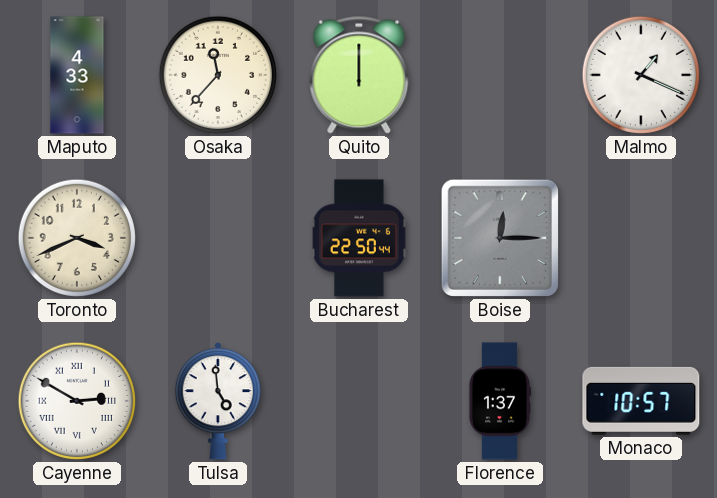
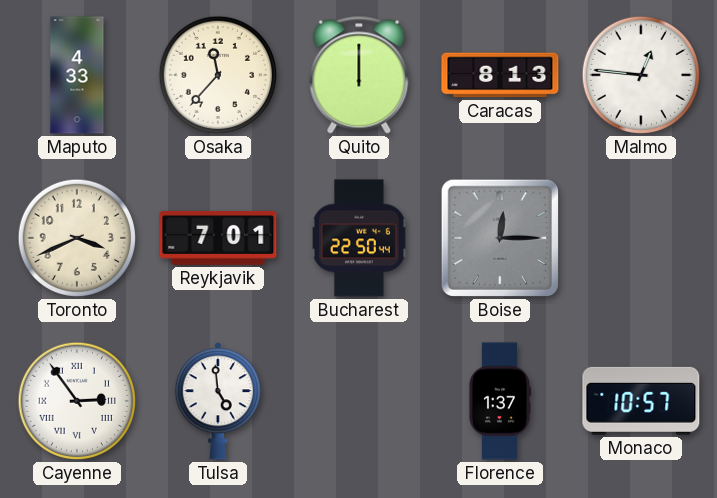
Caracas: none -> 8:13
Malmo: 1:19 -> 12:46
Reykjavik: none -> 7:01
Cayenne: 2:50 -> 2:54
